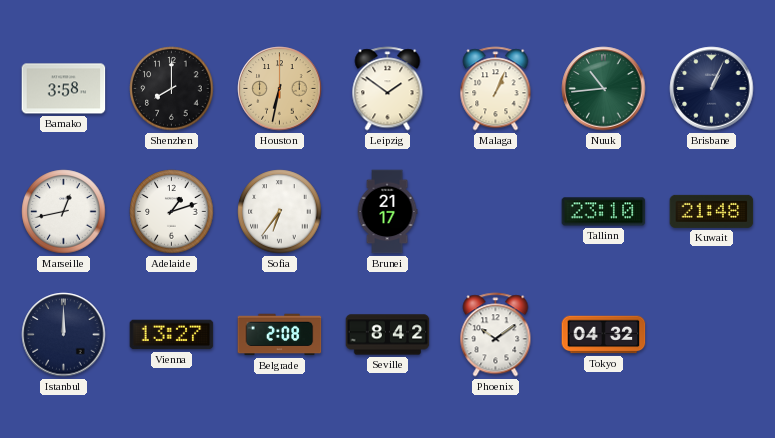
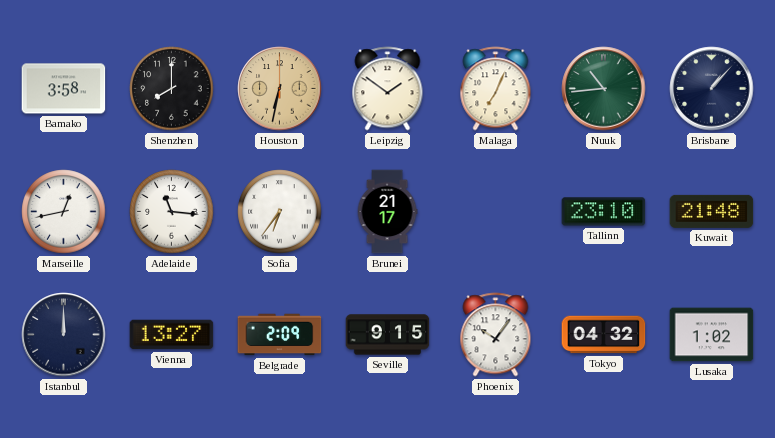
Malaga: 1:04 -> 7:04
Brisbane: 1:04 -> 1:07
Adelaide: 1:12 -> 11:16
Belgrade: 2:08 -> 2:09
Seville: 8:42 -> 9:15
Phoenix: 10:09 -> 10:06
Lusaka: none -> 1:02
